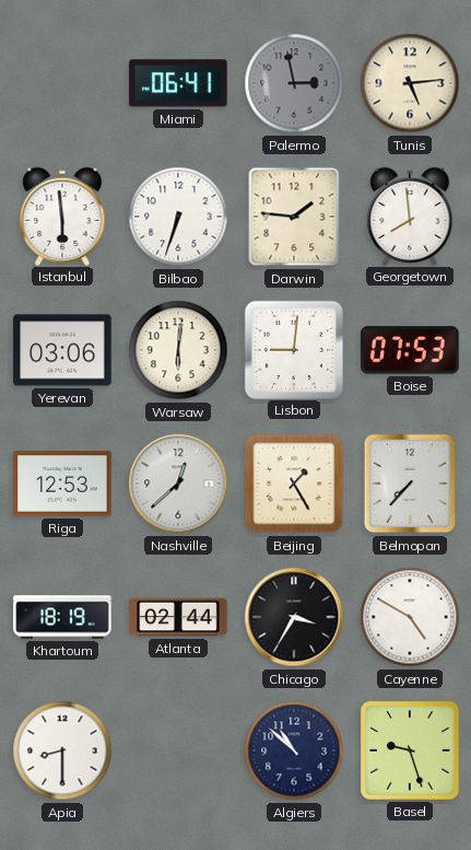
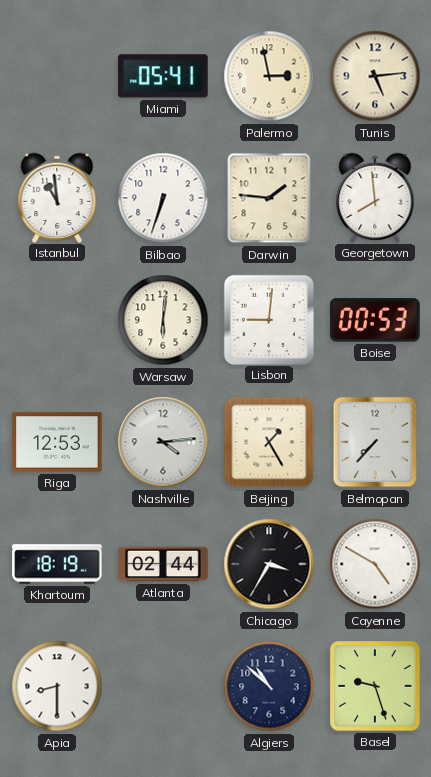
Miami: 06:41 -> 05:41
Palermo dial: grey -> cream
Istanbul: 5:59 -> 10:59
Yerevan: 03:06 -> none
Boise: 07:53 -> 00:53
Nashville: 12:38 -> 4:14
